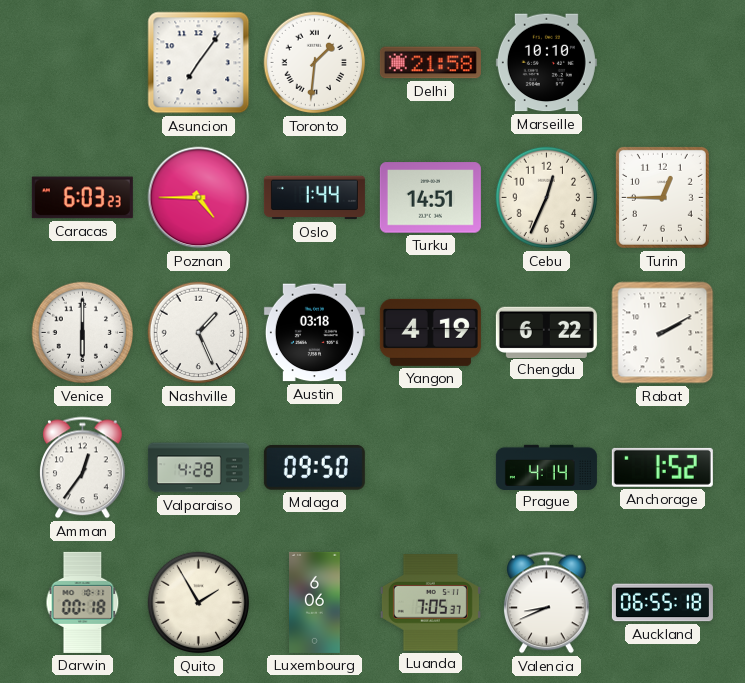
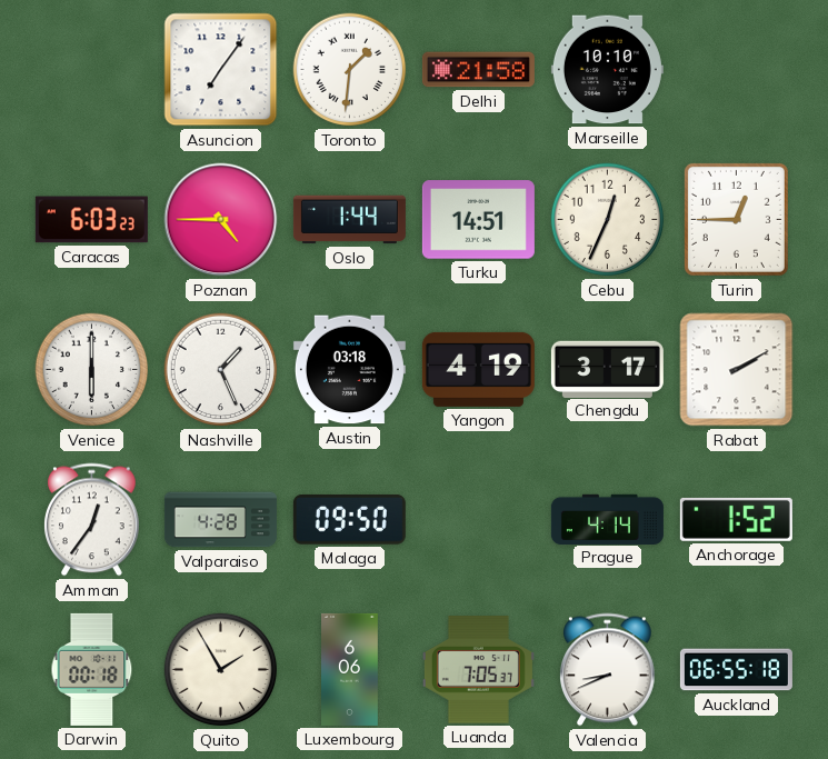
Chengdu: 6:22 -> 3:17
